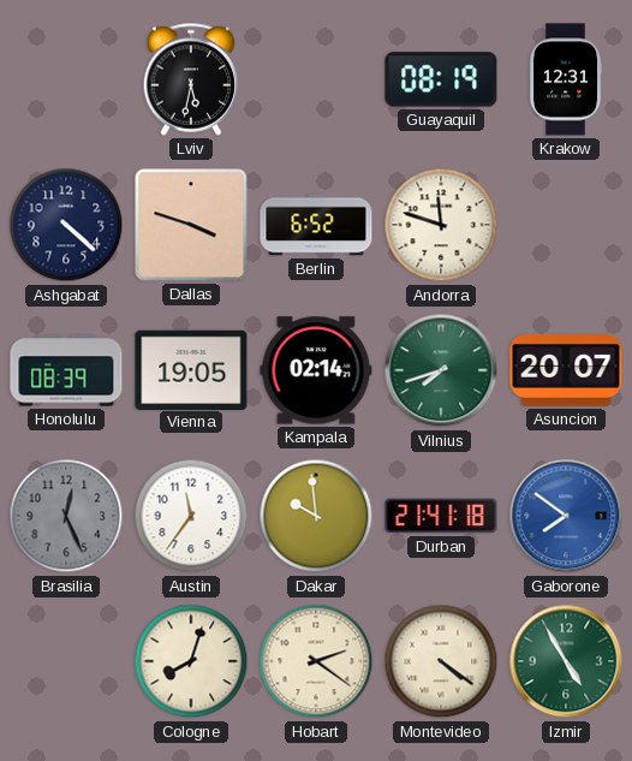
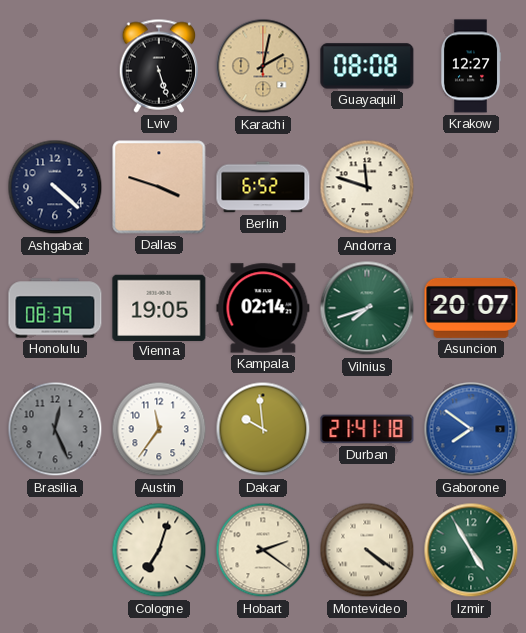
Lviv: 5:32 -> 5:27
Karachi: none -> 2:02
Guayaquil: 08:19 -> 08:08
Krakow: 12:31 -> 12:27
Cologne: 8:03 -> 7:03
